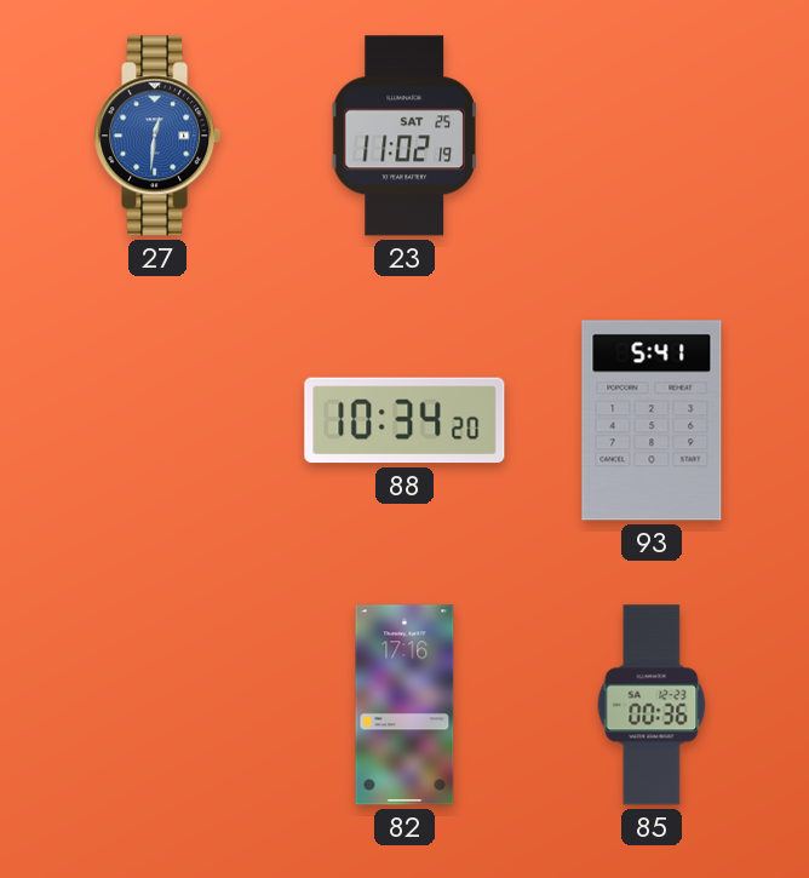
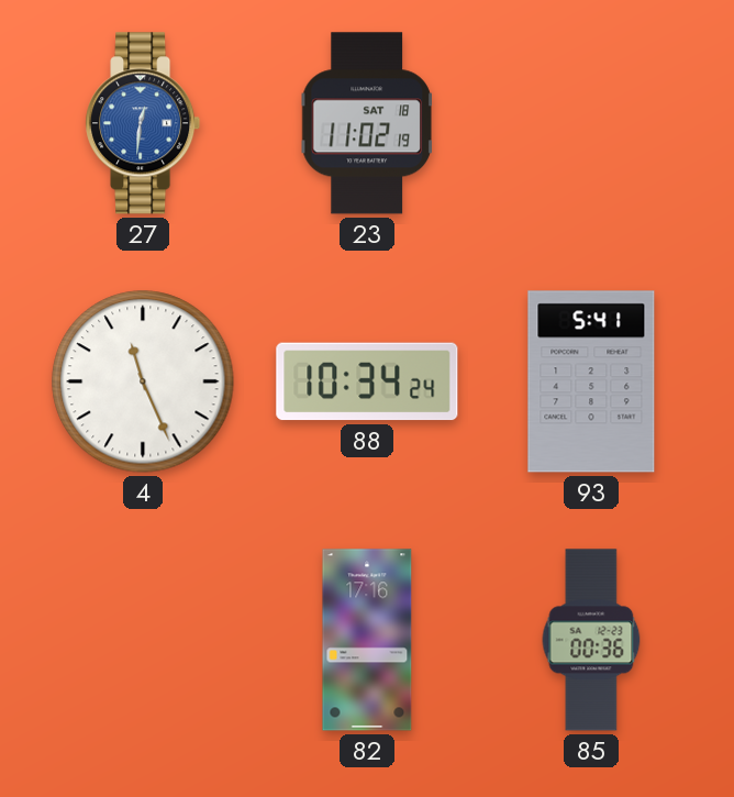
23 date: SAT 25 -> SAT 18
4: none -> 11:26
88: 10:34:20 -> 10:34:24
